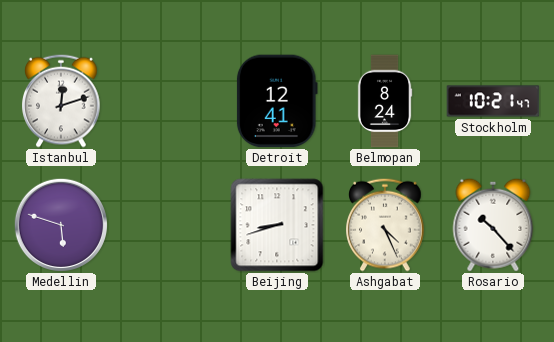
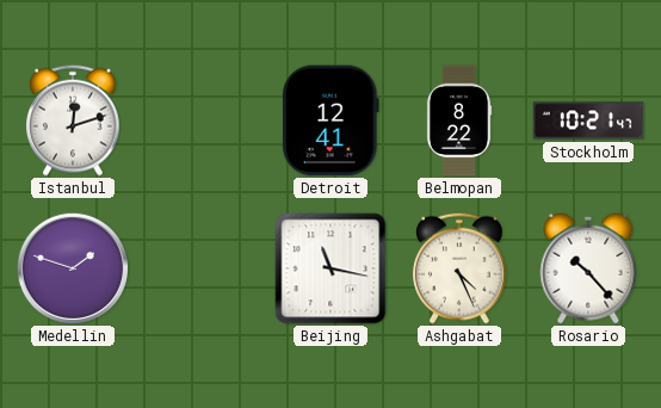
Belmopan: 8:24 -> 8:22
Medellin: 5:48 -> 1:48
Beijing: 8:42 -> 11:17
